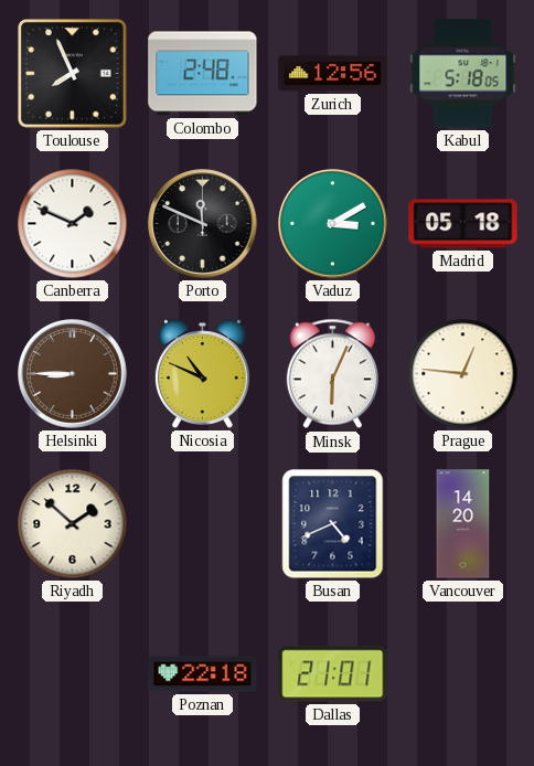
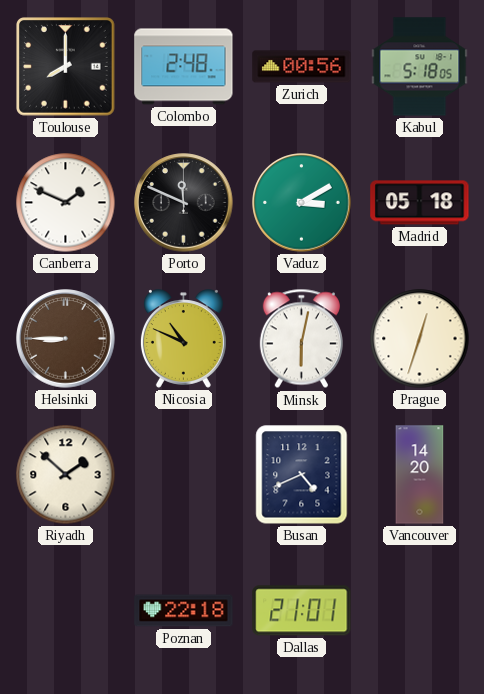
Toulouse: 7:56 -> 8:00
Zurich: 12:56 -> 00:56
Minsk: 6:04 -> 6:02
Prague: 12:46 -> 12:33
